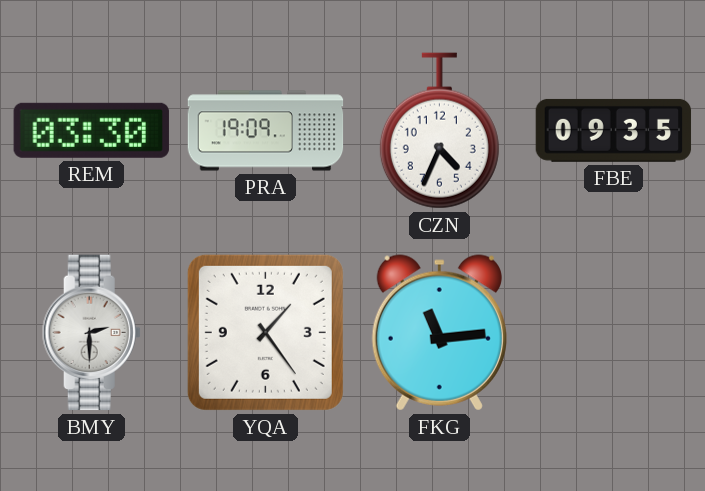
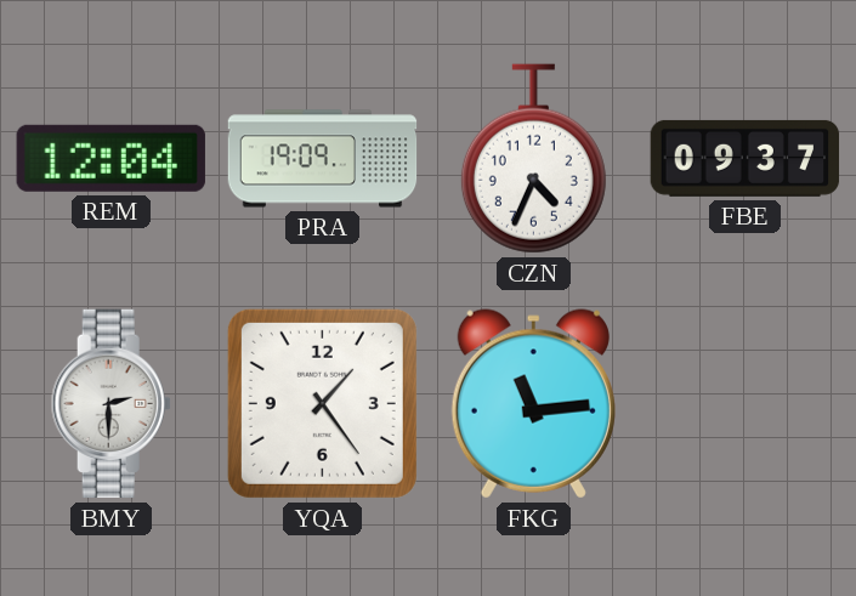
REM: 03:30 -> 12:04
FBE: 09:35 -> 09:37
